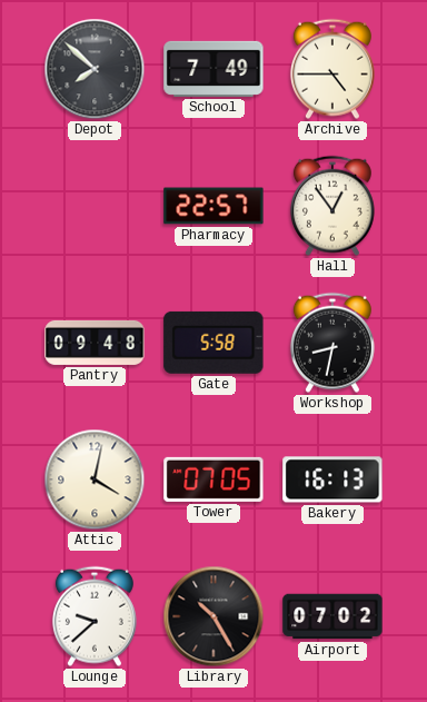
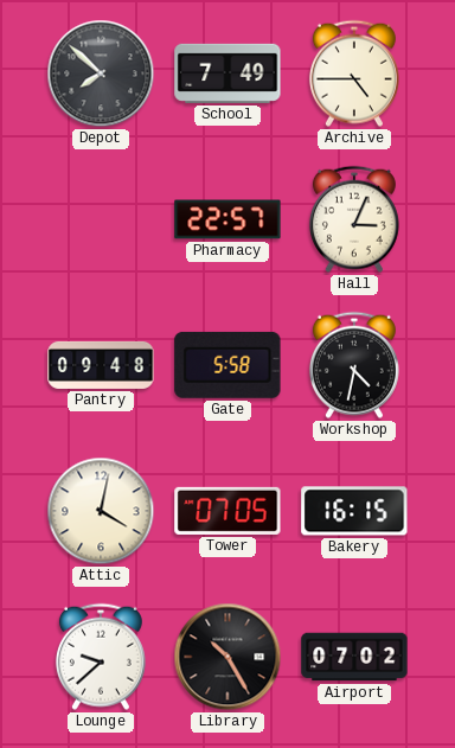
Hall: 12:54 -> 3:04
Workshop: 8:32 -> 4:32
Bakery: 16:13 -> 16:15
